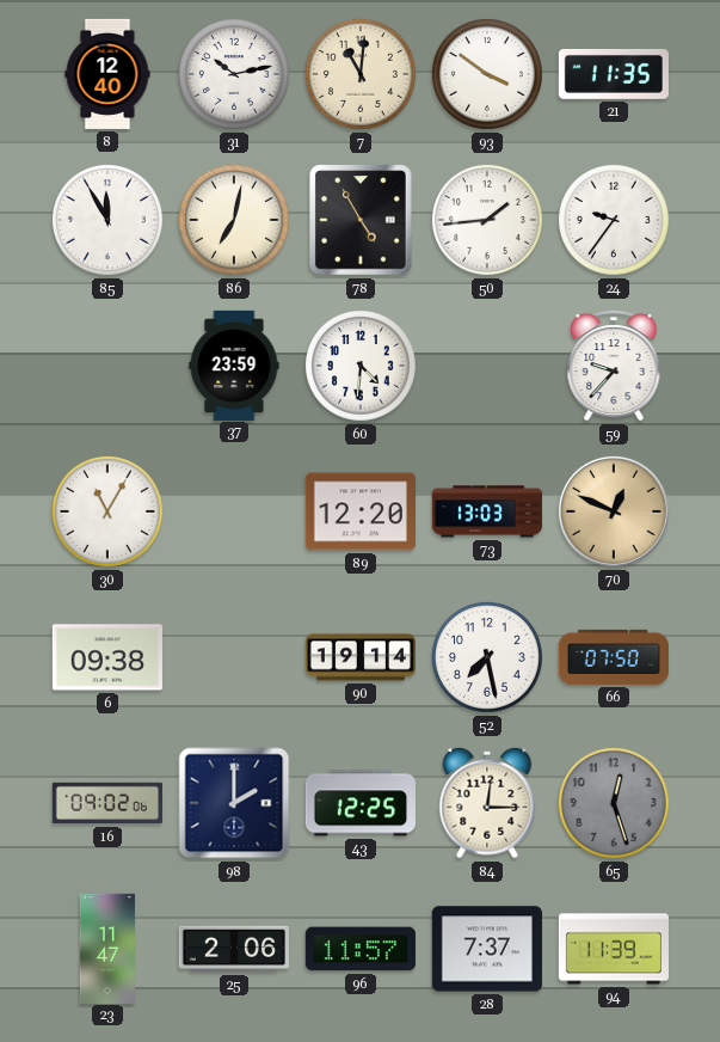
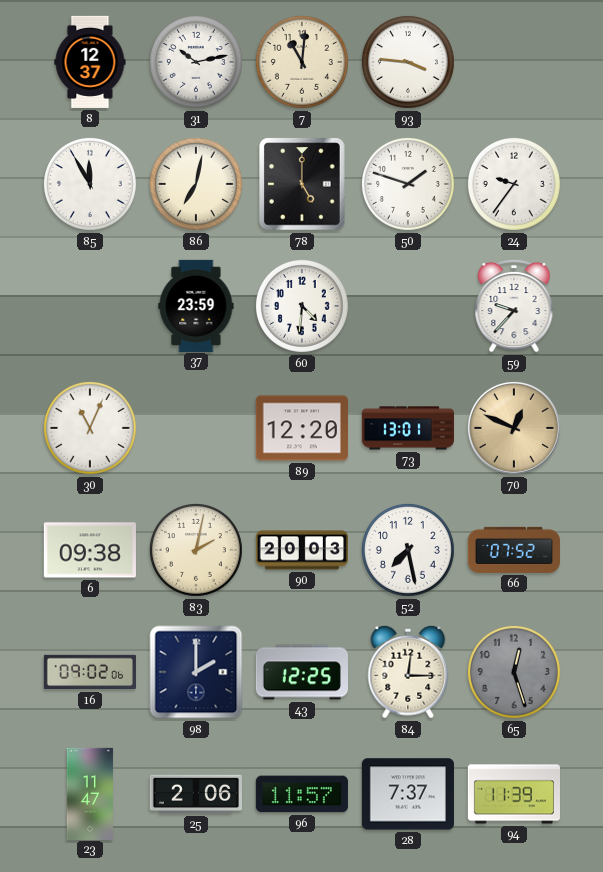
8: 12:40 -> 12:37
93: 3:51 -> 3:46
21: 11:35 -> none
78: 4:55 -> 5:00
50: 1:44 -> 1:48
30: 11:05 -> 11:04
73: 13:03 -> 13:01
83: none -> 2:02
90: 19:14 -> 20:03
66: 07:50 -> 07:52
